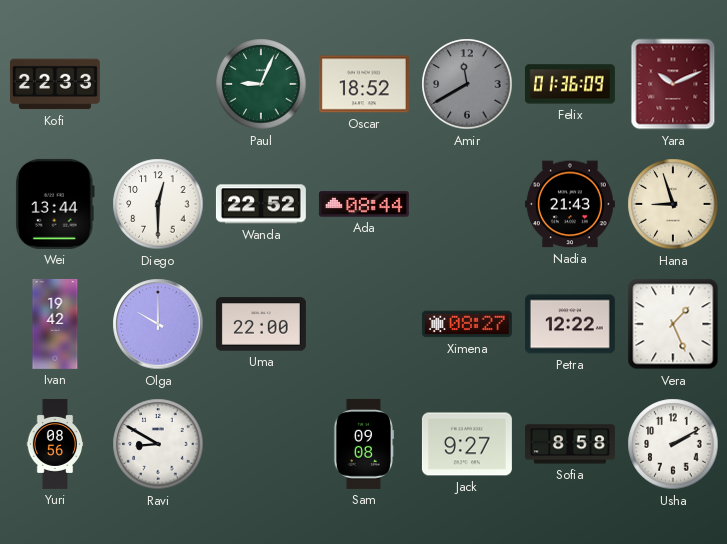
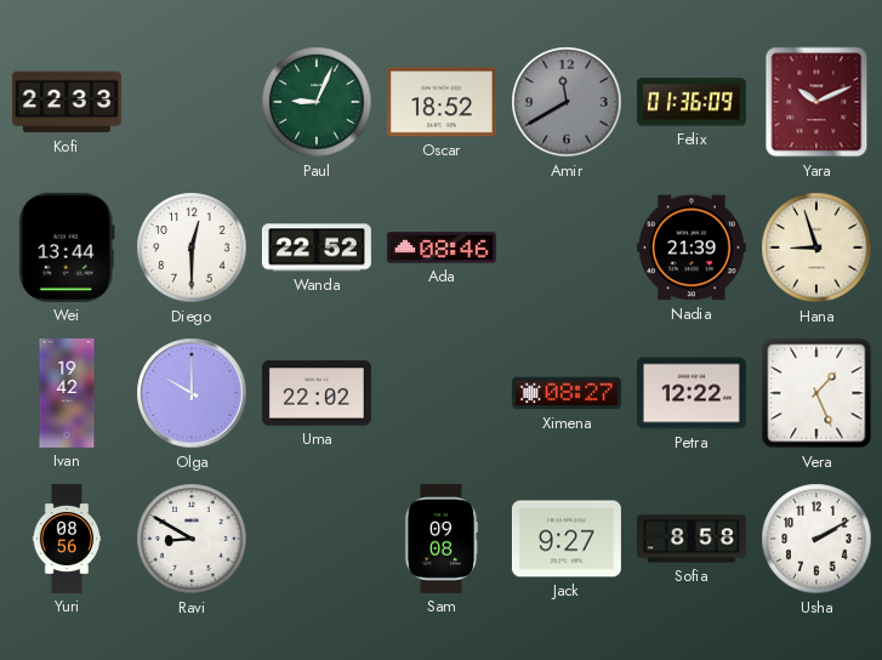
Ada: 08:44 -> 08:46
Nadia: 21:43 -> 21:39
Uma: 22:00 -> 22:02
